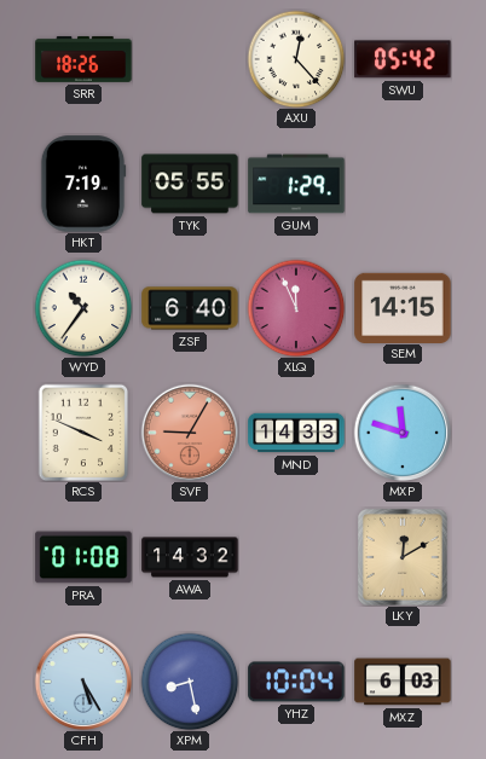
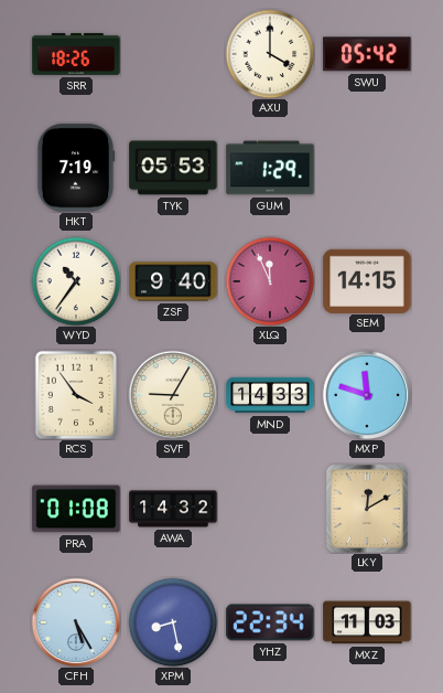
AXU: 12:23 -> 4:00
TYK: 05:55 -> 05:53
ZSF: 6:40 -> 9:40
RCS: 3:49 -> 3:54
SVF dial: salmon -> cream
YHZ: 10:04 -> 22:34
MXZ: 6:03 -> 11:03
